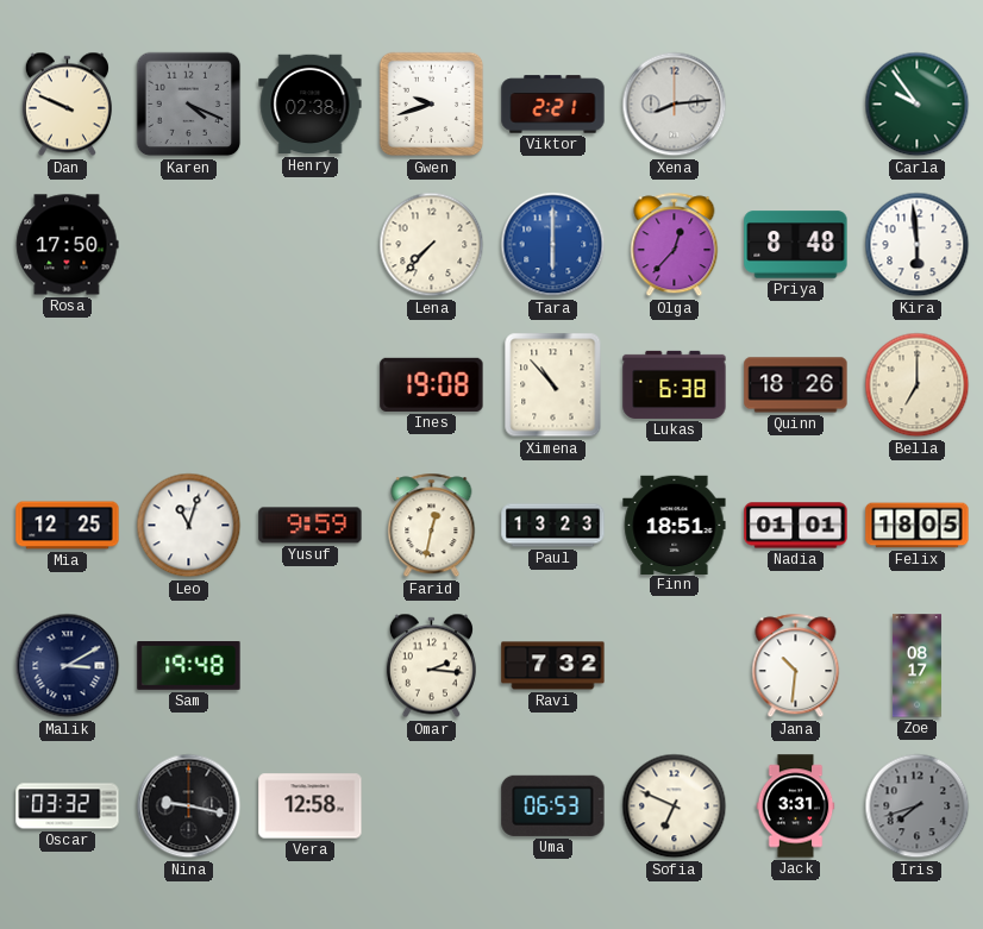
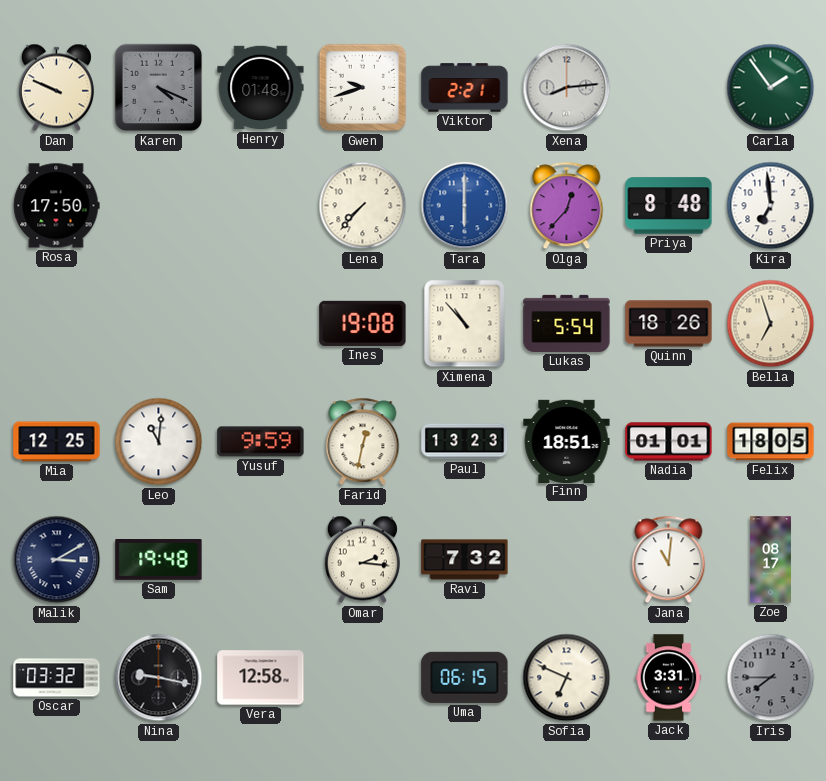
Henry: 02:38 -> 01:48
Carla: 9:54 -> 1:54
Kira: 5:59 -> 6:59
Lukas: 6:38 -> 5:54
Bella: 7:00 -> 6:57
Leo: 11:03 -> 11:01
Jana: 10:31 -> 11:01
Uma: 06:53 -> 06:15
Iris: 7:42 -> 7:45
